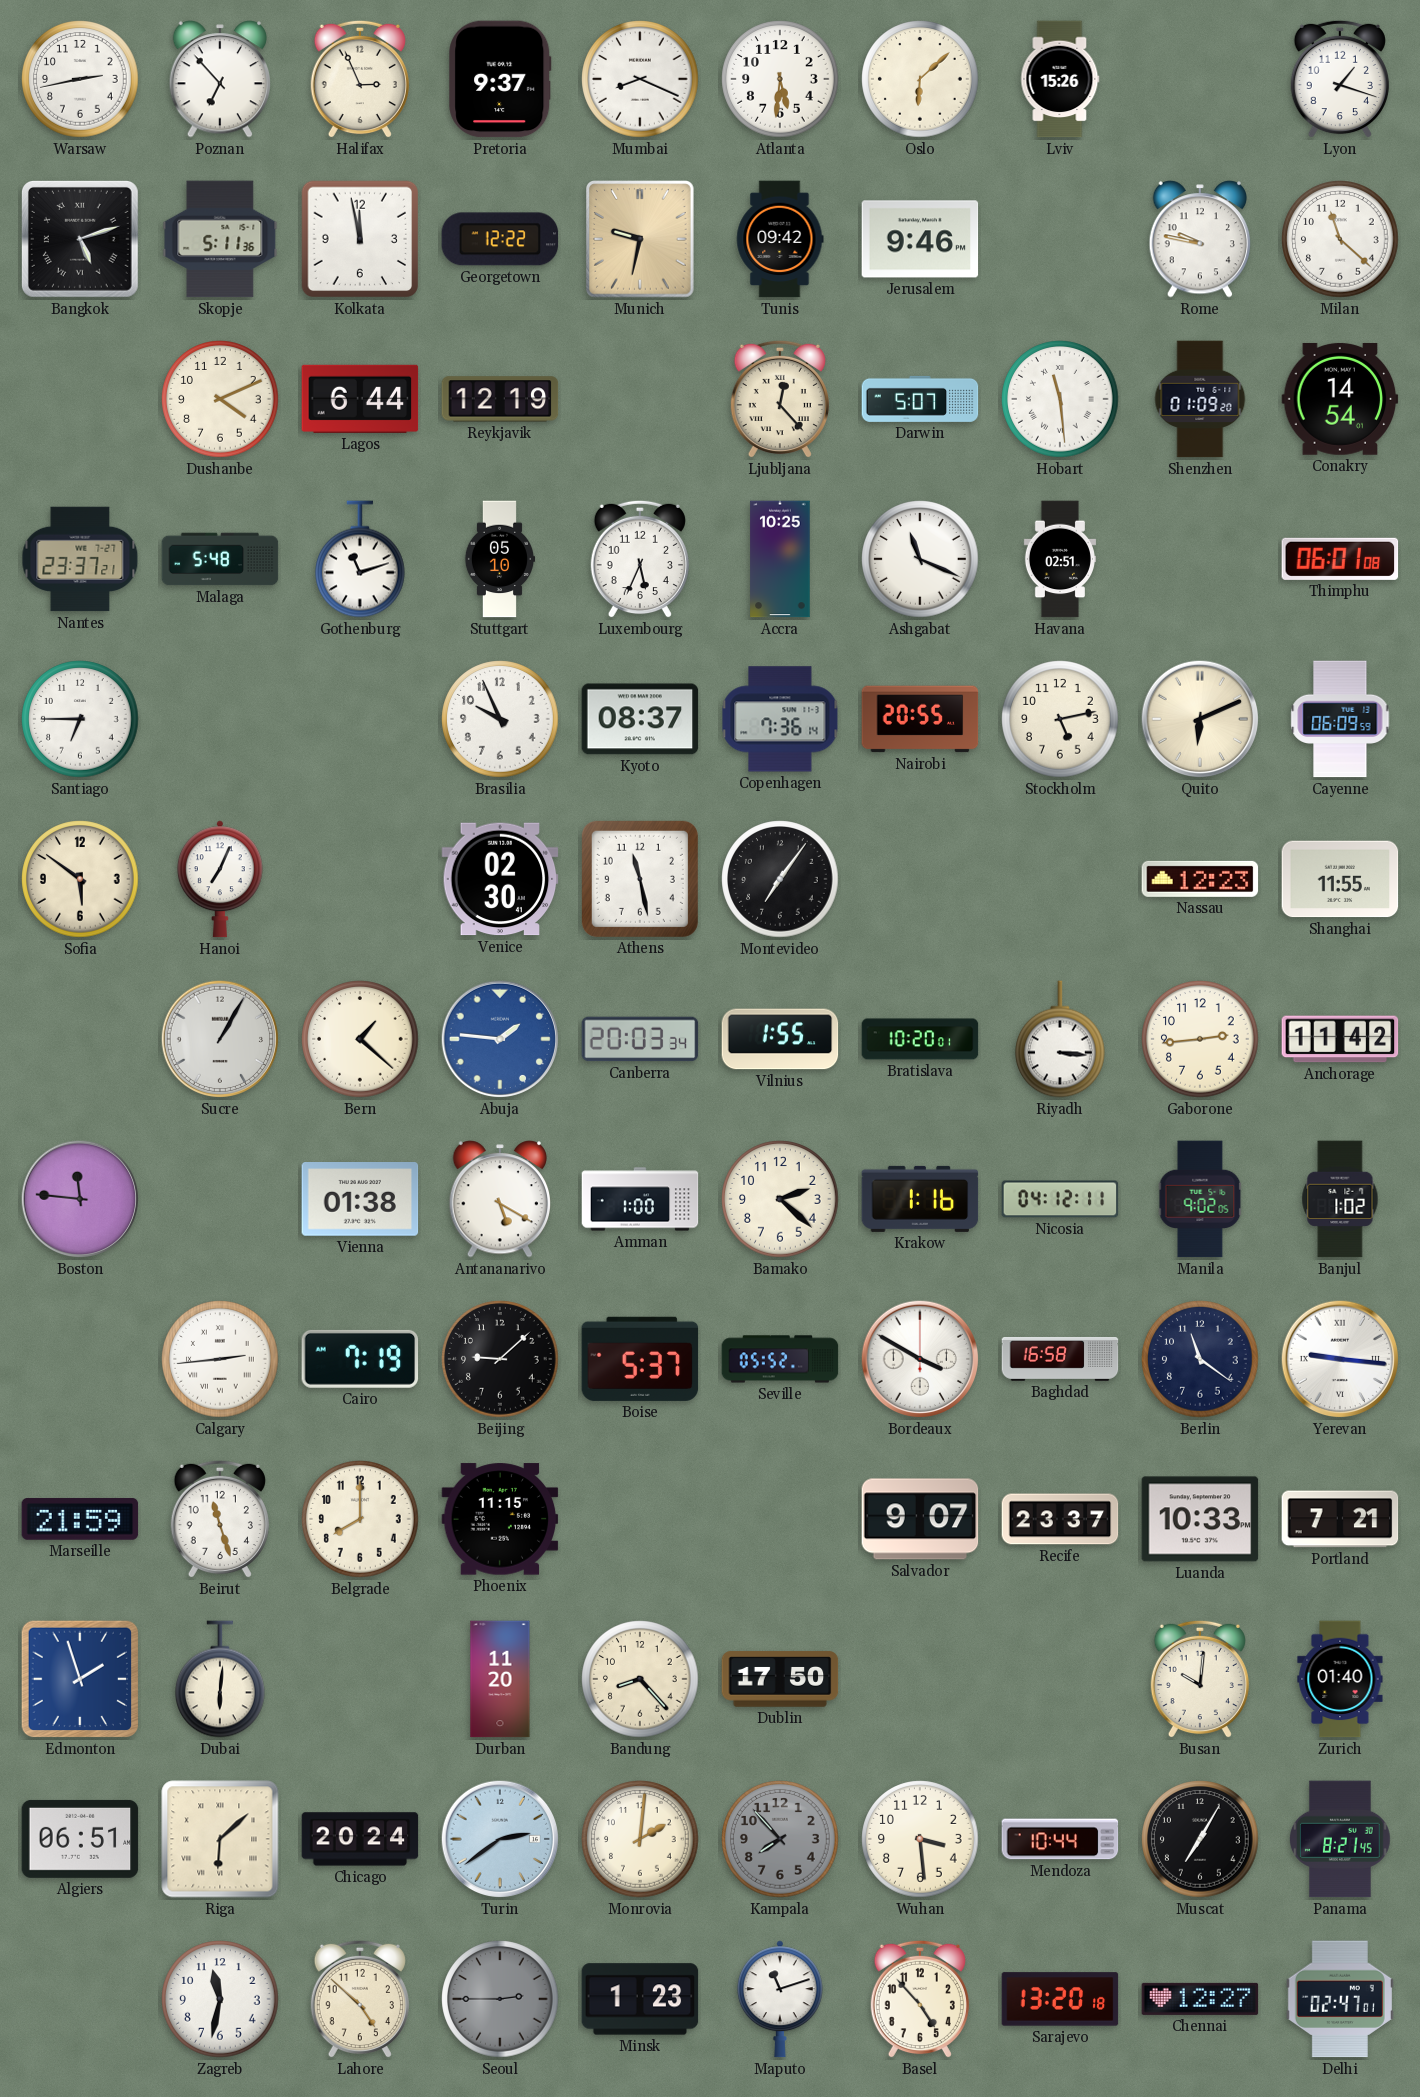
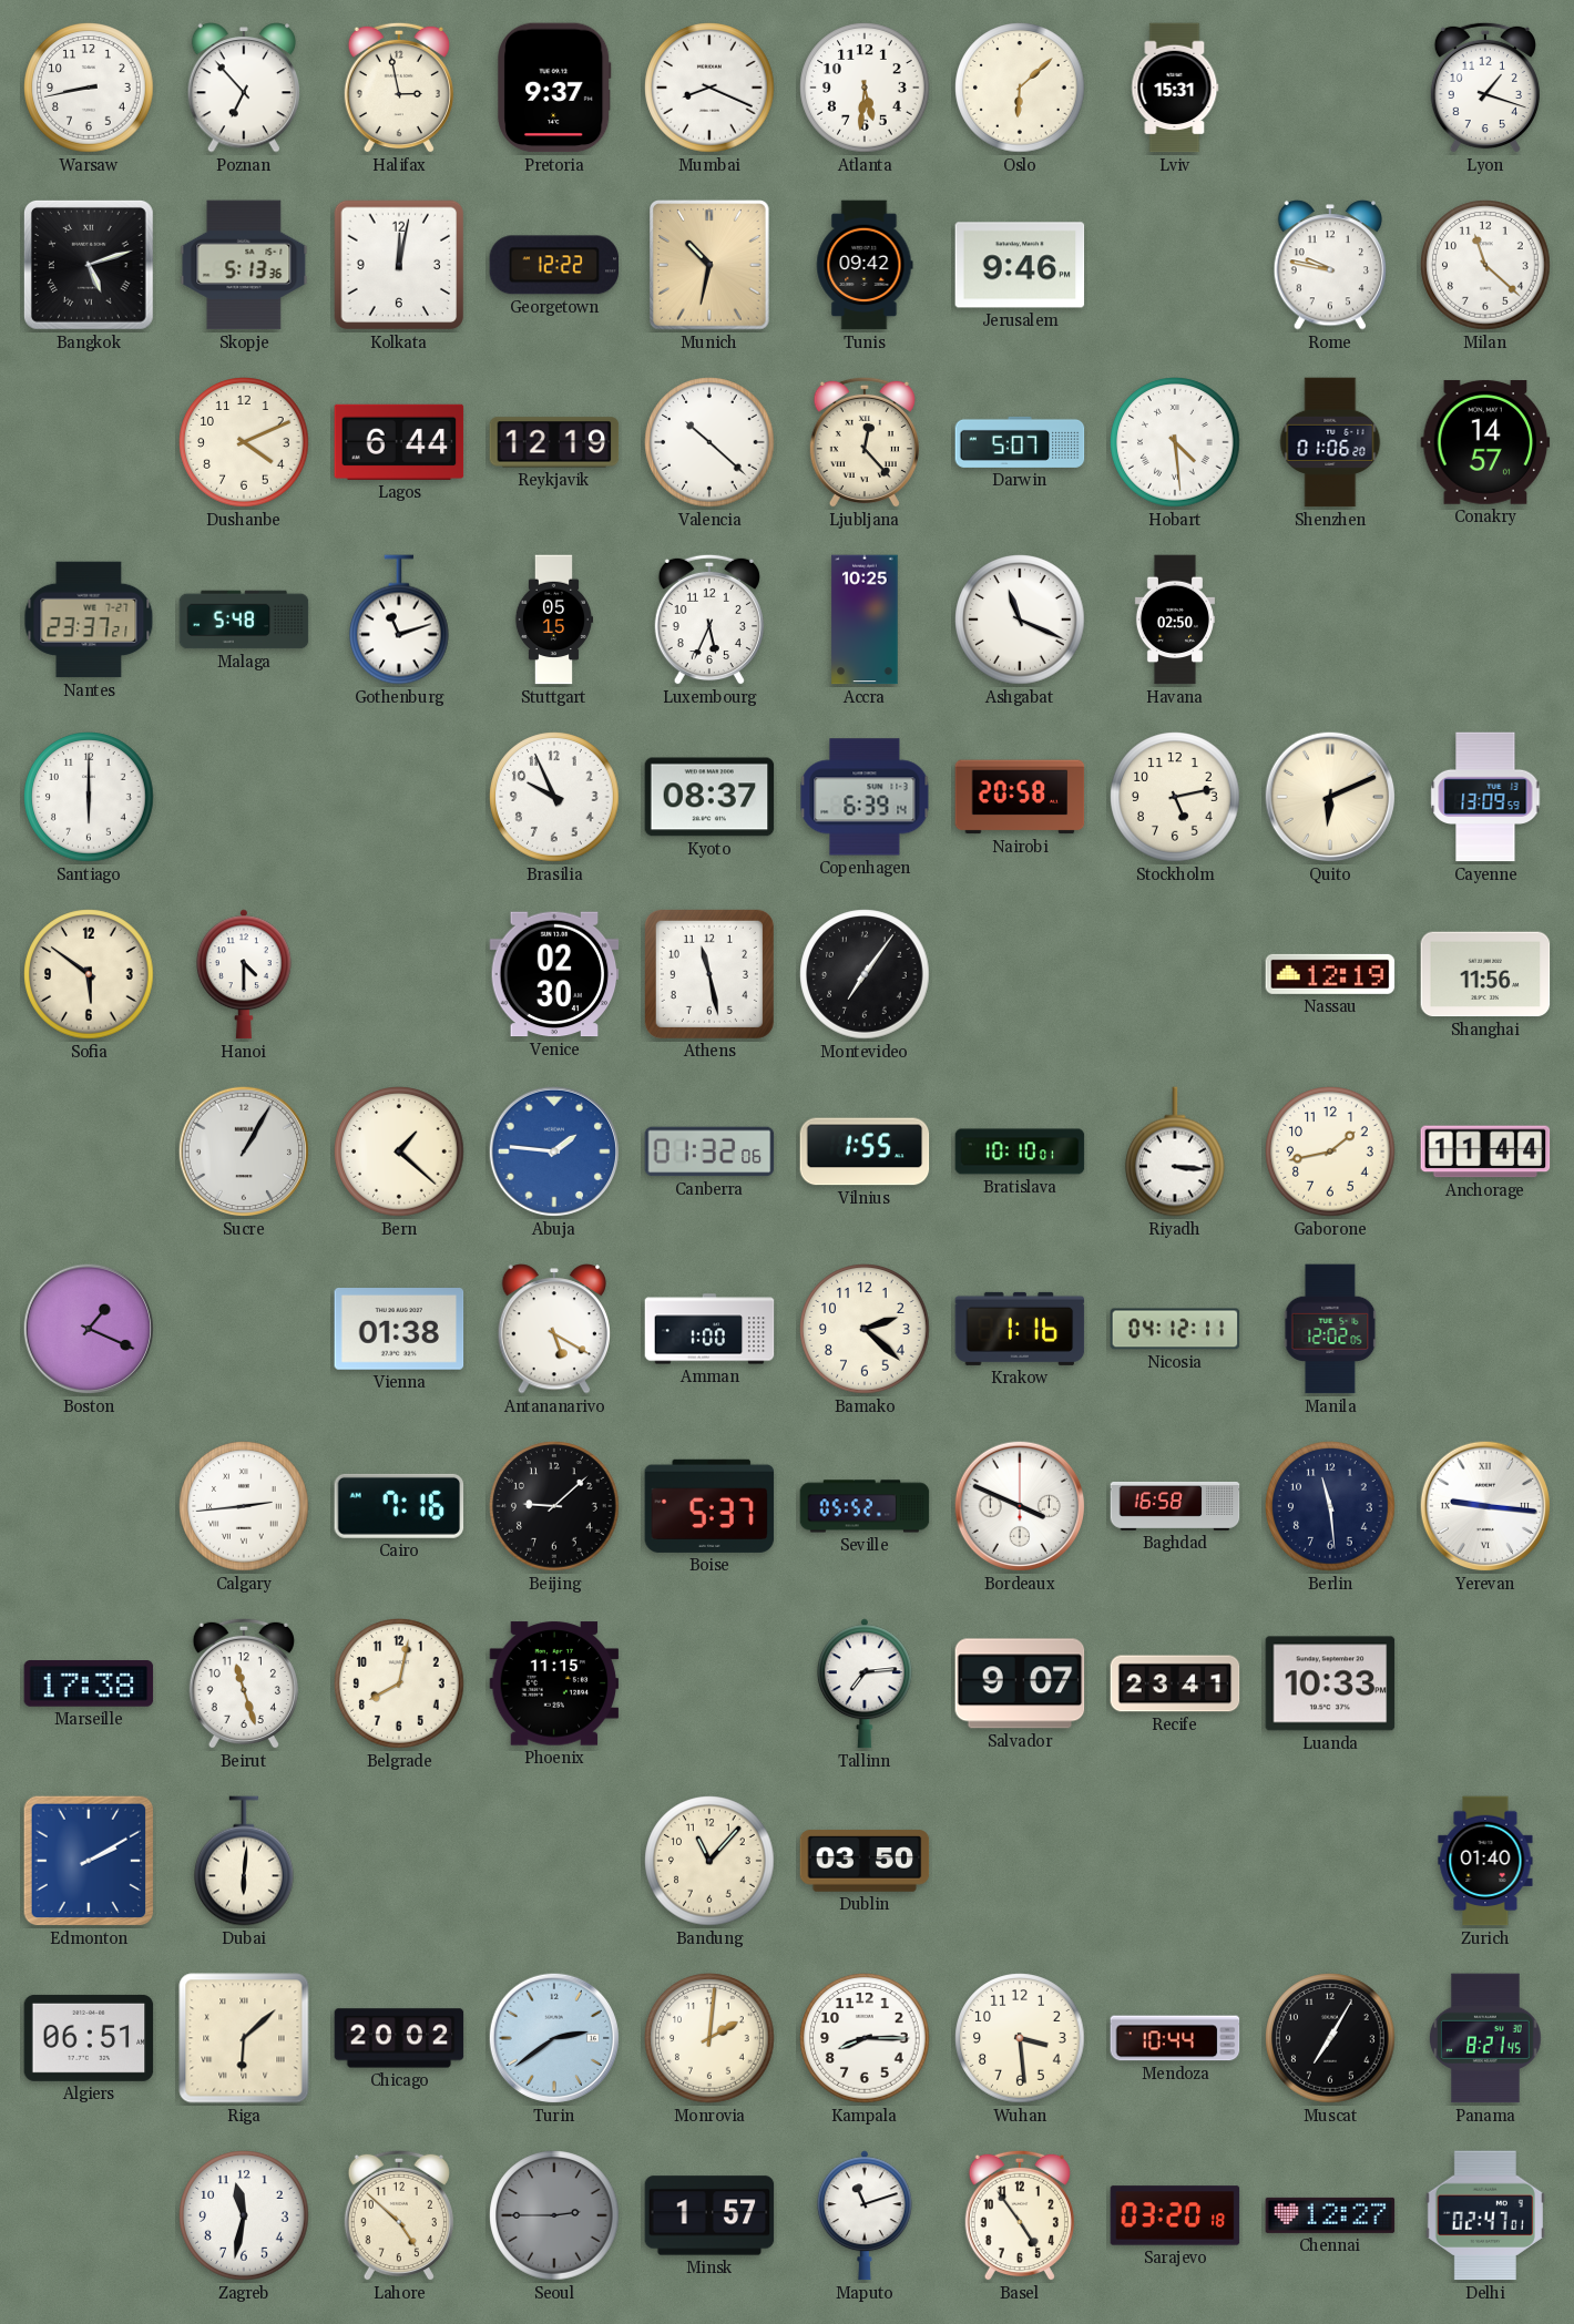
Warsaw: 2:43 -> 8:43
Halifax: 2:56 -> 2:58
Lviv: 15:26 -> 15:31
Skopje: 5:11 -> 5:13
Kolkata: 11:58 -> 12:02
Munich: 9:32 -> 10:32
Valencia: none -> 10:22
Hobart: 11:29 -> 4:29
Shenzhen: 01:09 -> 01:06
Conakry: 14:54 -> 14:57
Stuttgart: 05:10 -> 05:15
Havana: 02:51 -> 02:50
Thimphu: 06:01 -> none
Santiago: 6:45 -> 6:00
Copenhagen: 7:36 -> 6:39
Nairobi: 20:55 -> 20:58
Cayenne: 06:09 -> 13:09
Hanoi: 7:04 -> 4:30
Nassau: 12:23 -> 12:19
Shanghai: 11:55 -> 11:56
Canberra: 20:03 -> 01:32
Bratislava: 10:20 -> 10:10
Gaborone: 2:44 -> 1:43
Anchorage: 11:42 -> 11:44
Boston: 11:46 -> 1:19
Manila: 9:02 -> 12:02
Banjul: 1:02 -> none
Cairo: 7:19 -> 7:16
Bordeaux: 3:50 -> 3:49
Berlin: 11:21 -> 11:29
Marseille: 21:59 -> 17:38
Belgrade: 8:00 -> 8:02
Tallinn: none -> 7:14
Recife: 23:37 -> 23:41
Portland: 7:21 -> none
Edmonton: 1:57 -> 2:10
Durban: 11:20 -> none
Bandung: 8:23 -> 11:07
Dublin: 17:50 -> 03:50
Busan: 10:01 -> none
Chicago: 20:24 -> 20:02
Kampala: 7:53 -> 8:15
Kampala dial: grey -> white
Minsk: 1:23 -> 1:57
Basel: 4:53 -> 4:54
Sarajevo: 13:20 -> 03:20
